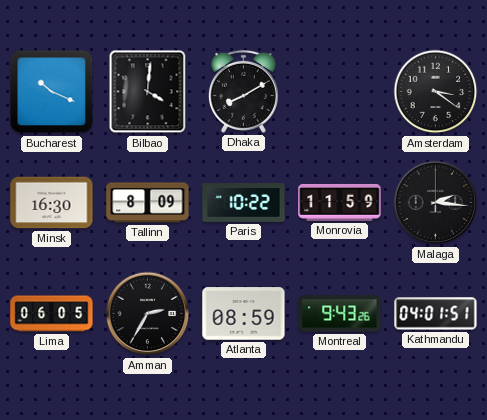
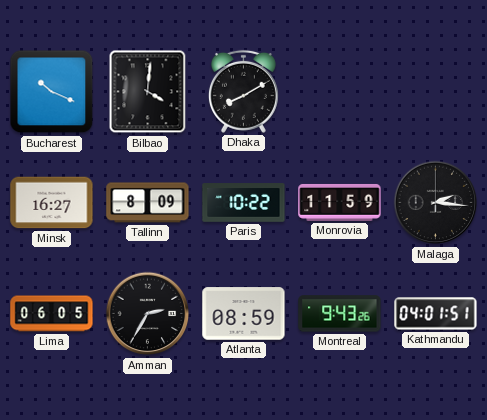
Amsterdam: 3:21 -> none
Minsk: 16:30 -> 16:27
